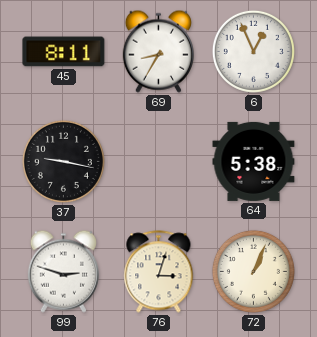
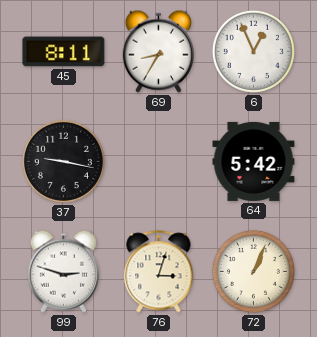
64: 5:38 -> 5:42
